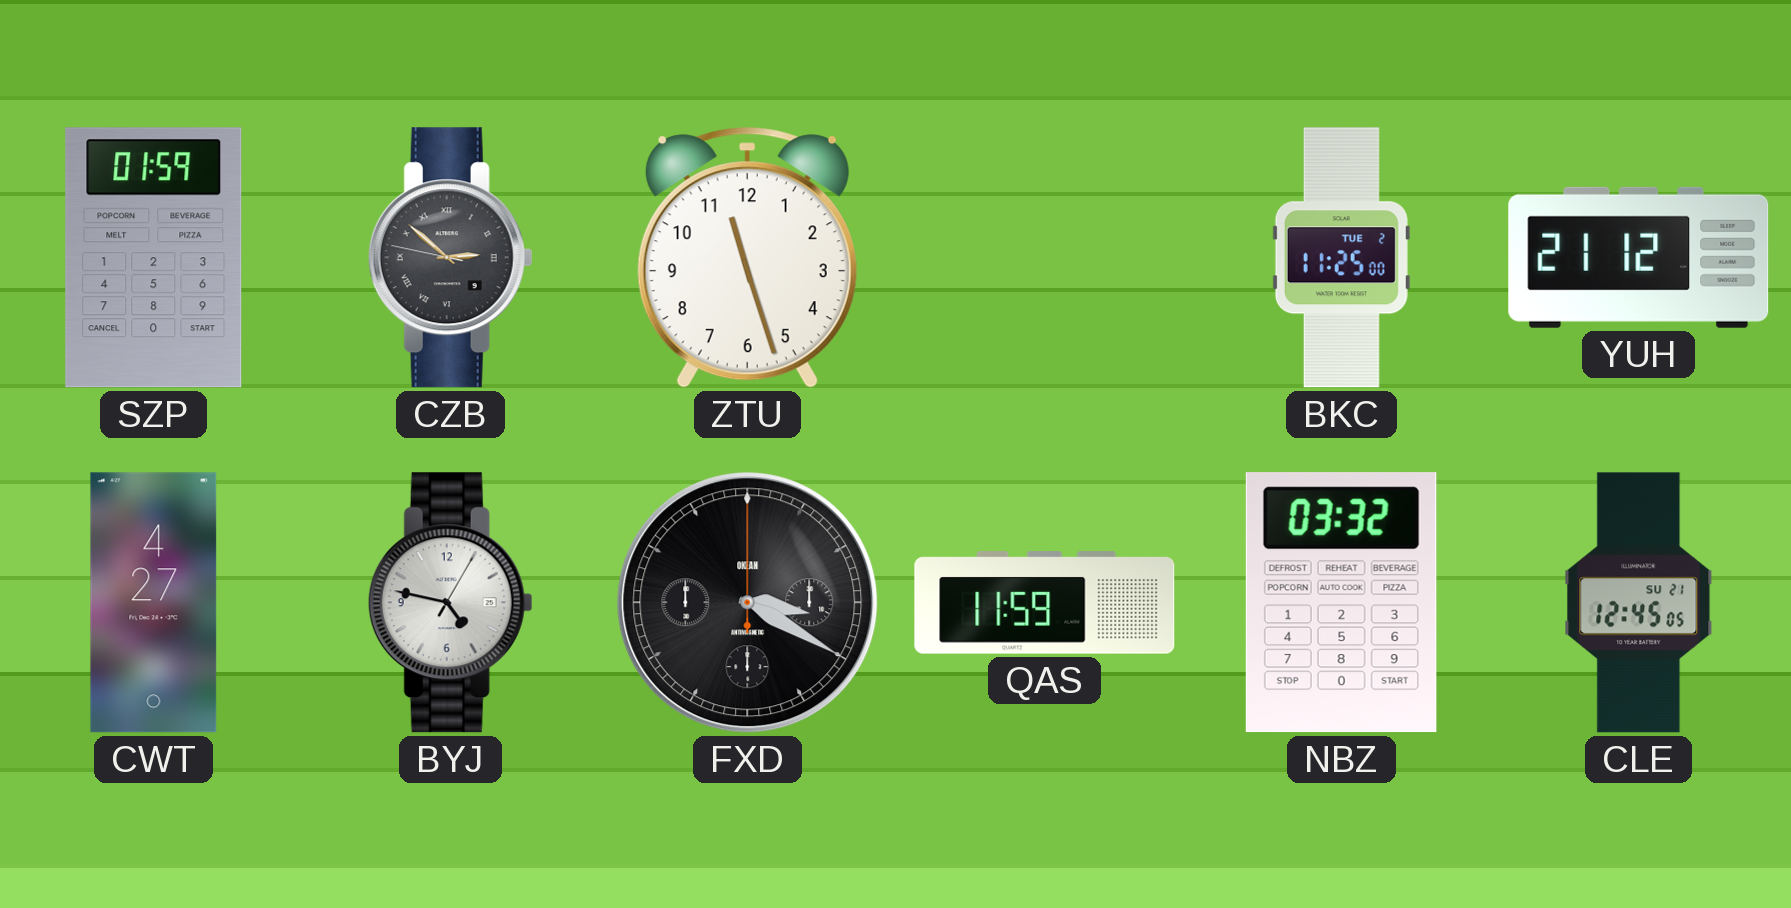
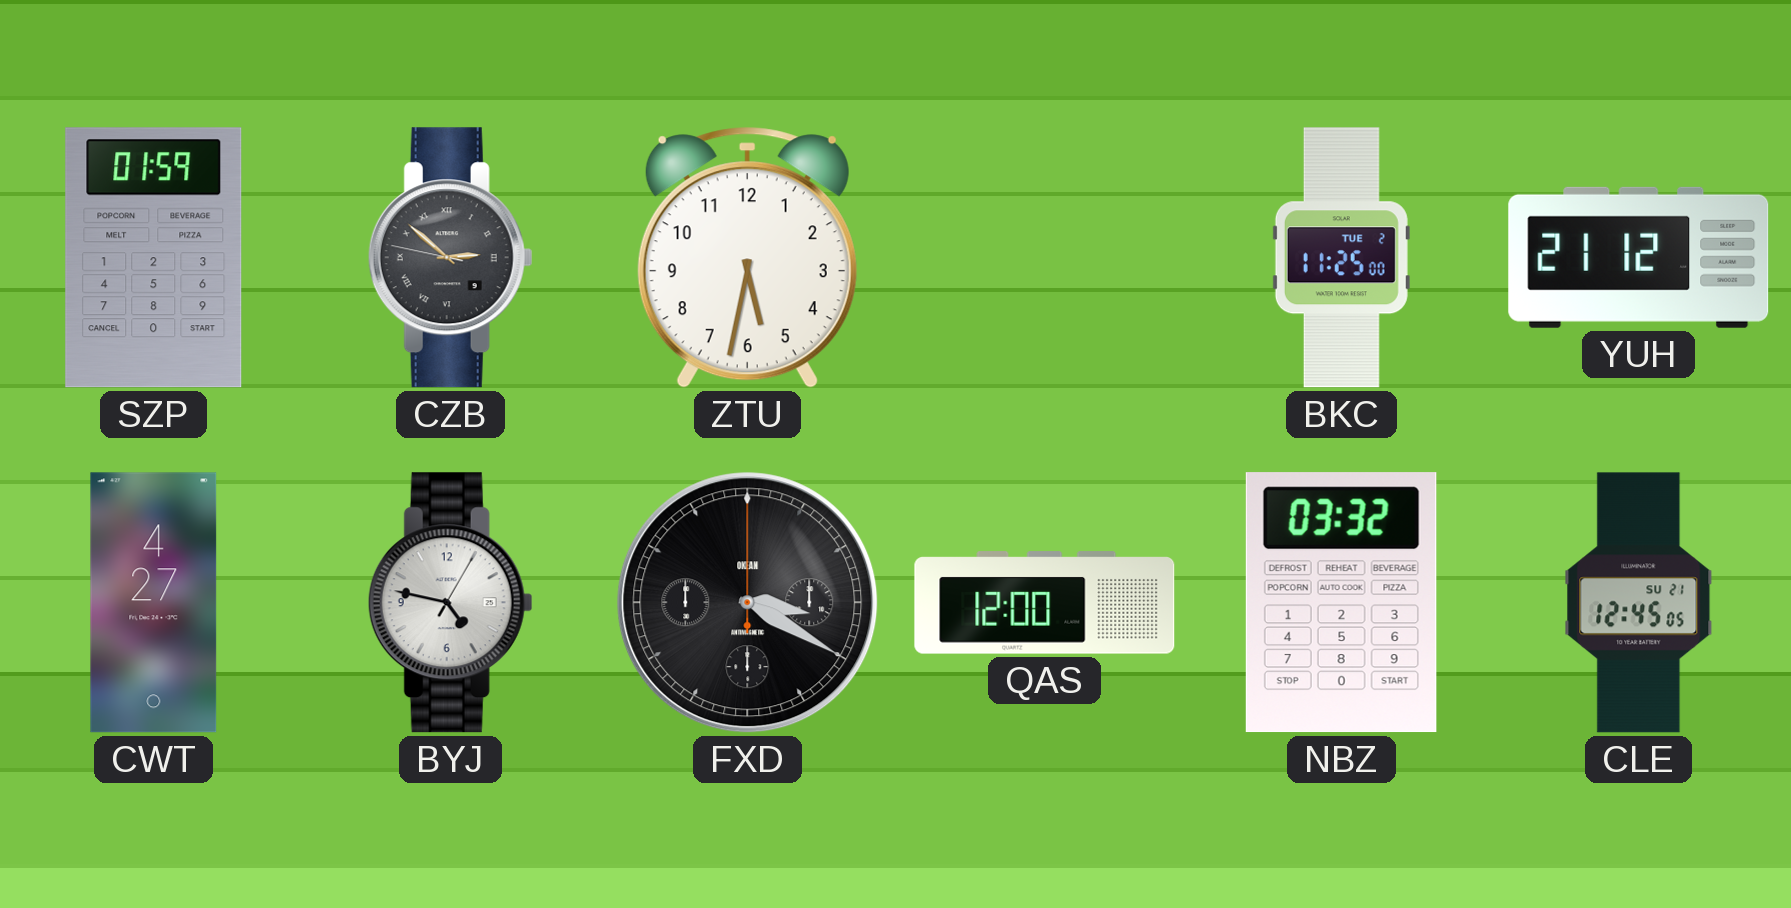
ZTU: 11:27 -> 5:32
QAS: 11:59 -> 12:00
